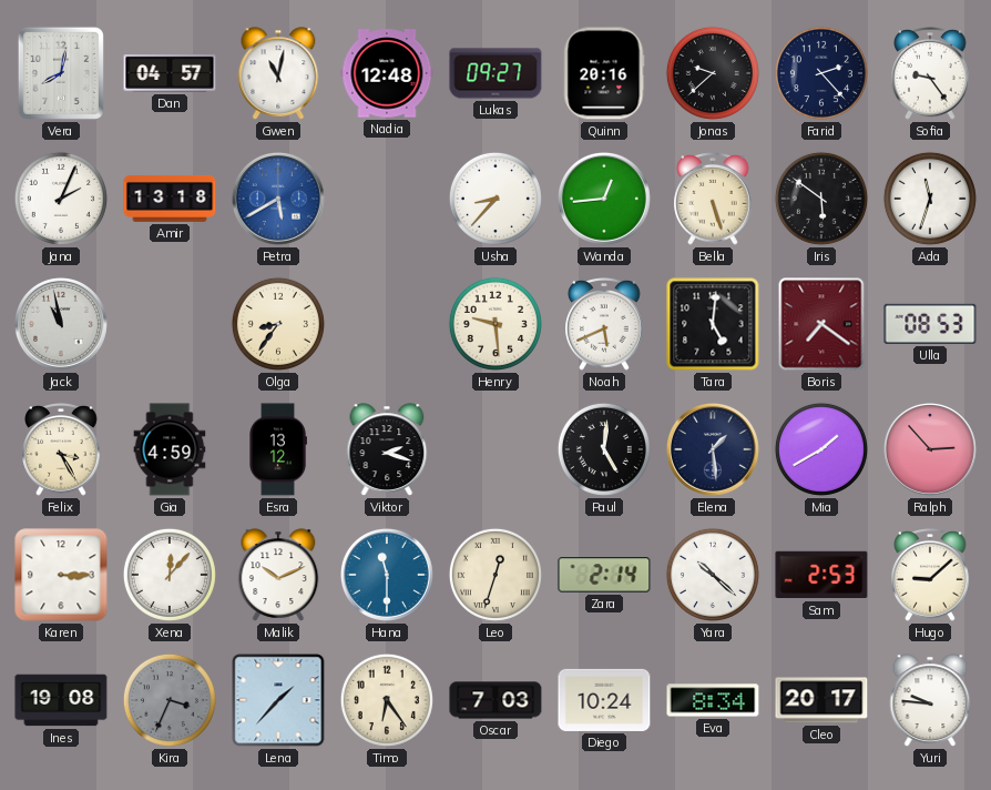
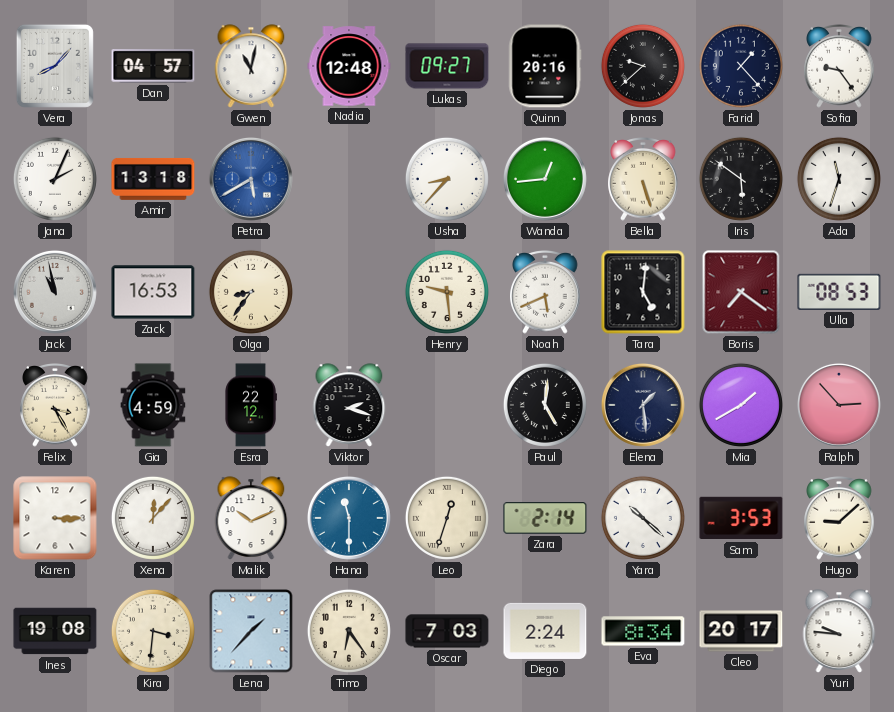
Vera: 8:02 -> 8:07
Farid: 2:23 -> 1:23
Zack: none -> 16:53
Esra: 13:12 -> 22:12
Sam: 2:53 -> 3:53
Kira: 3:34 -> 3:31
Kira dial: grey -> cream
Diego: 10:24 -> 2:24
